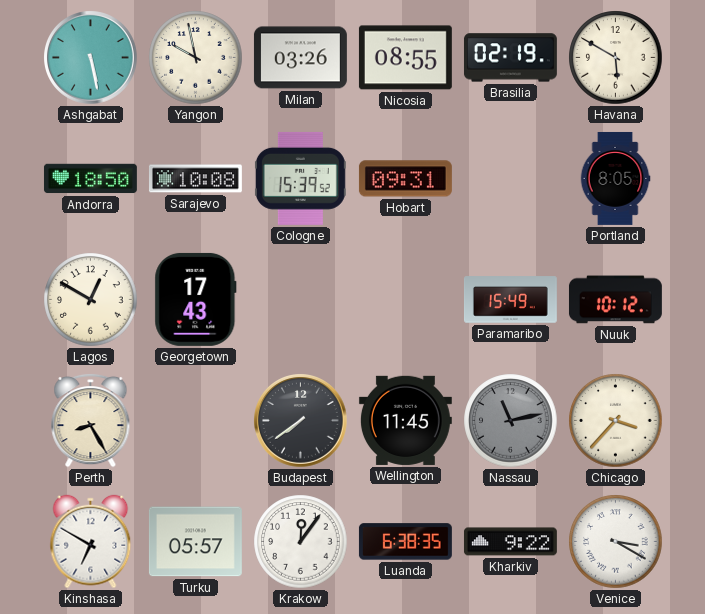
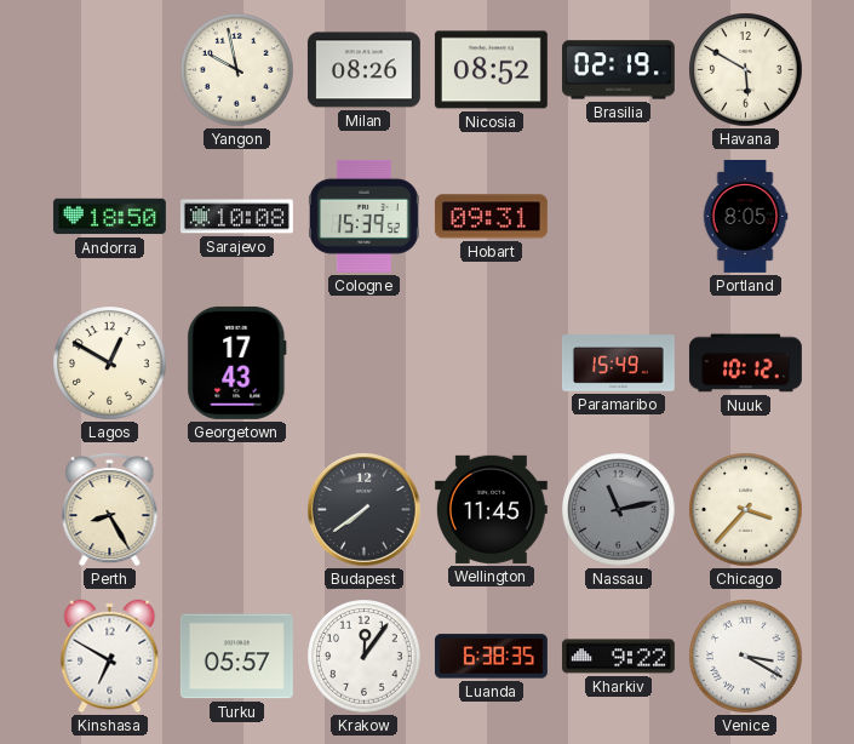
Ashgabat: 5:28 -> none
Milan: 03:26 -> 08:26
Nicosia: 08:55 -> 08:52
